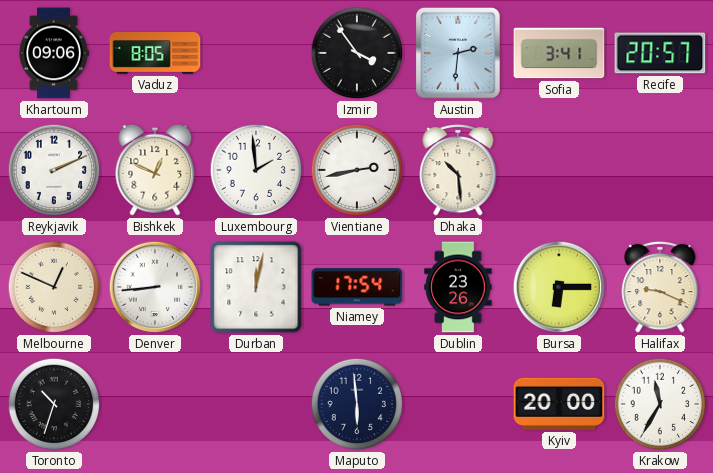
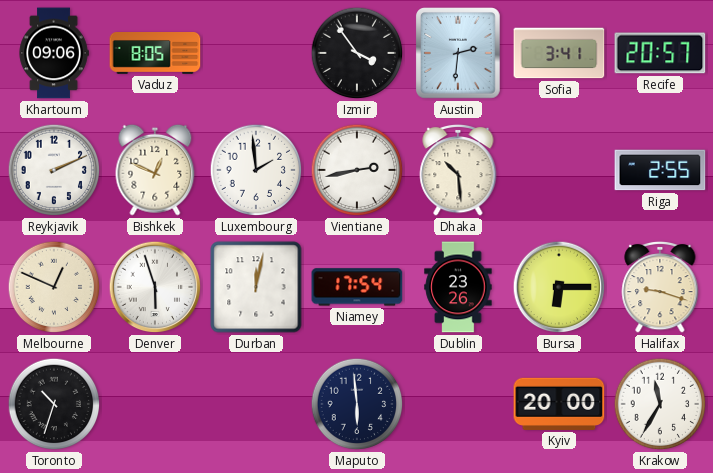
Riga: none -> 2:55
Denver: 8:44 -> 5:57
Halifax: 9:19 -> 9:18
